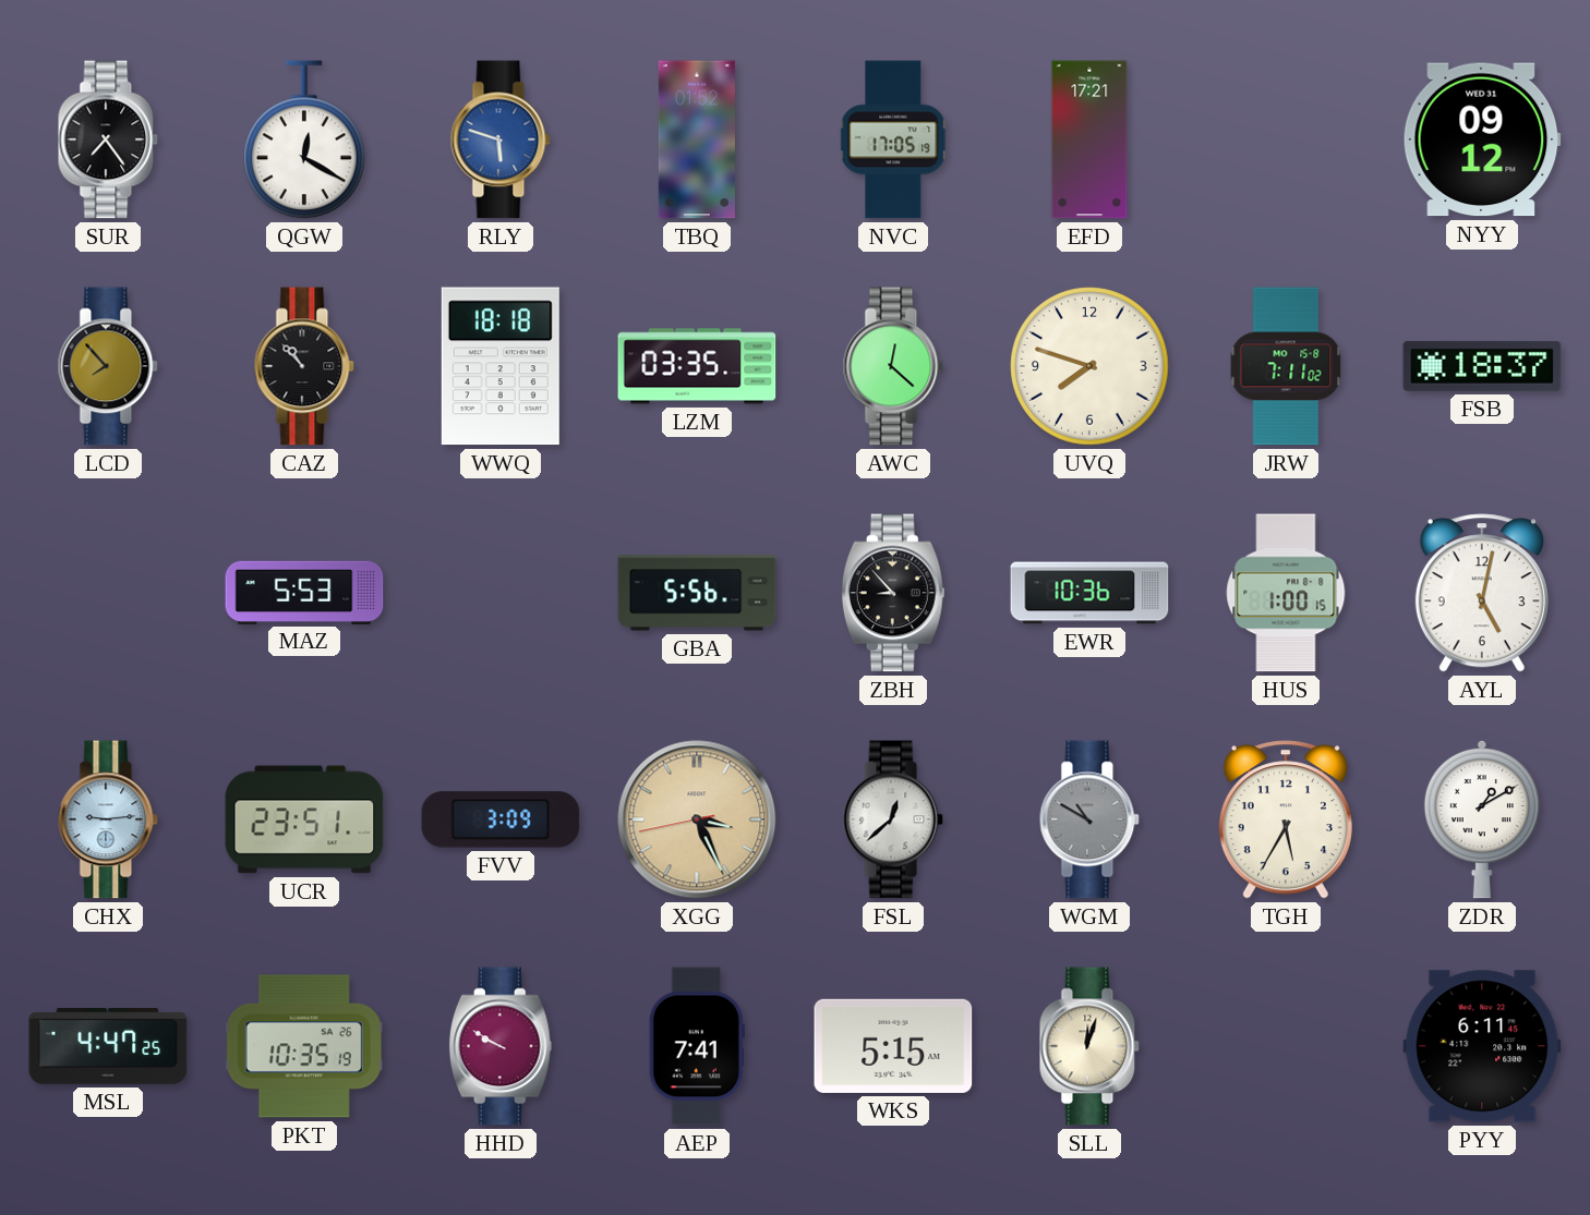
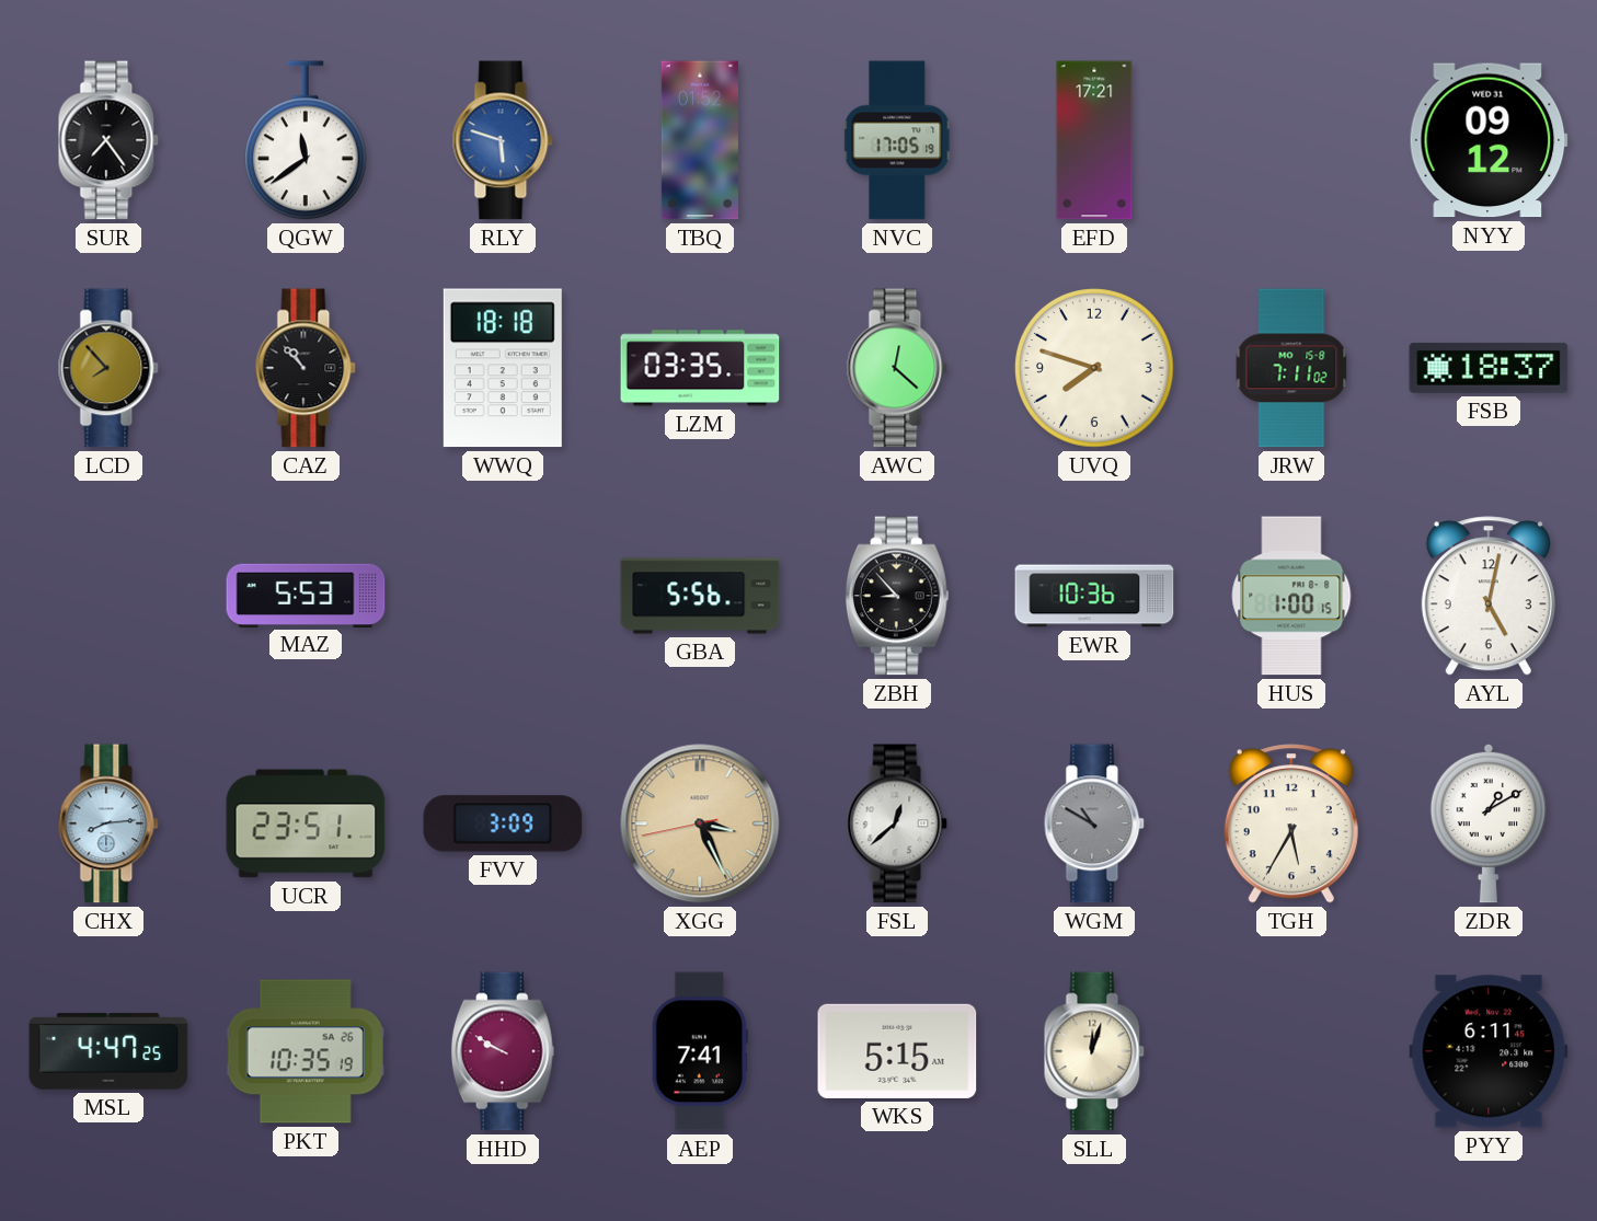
QGW: 12:20 -> 11:39
CHX: 9:14 -> 8:14
